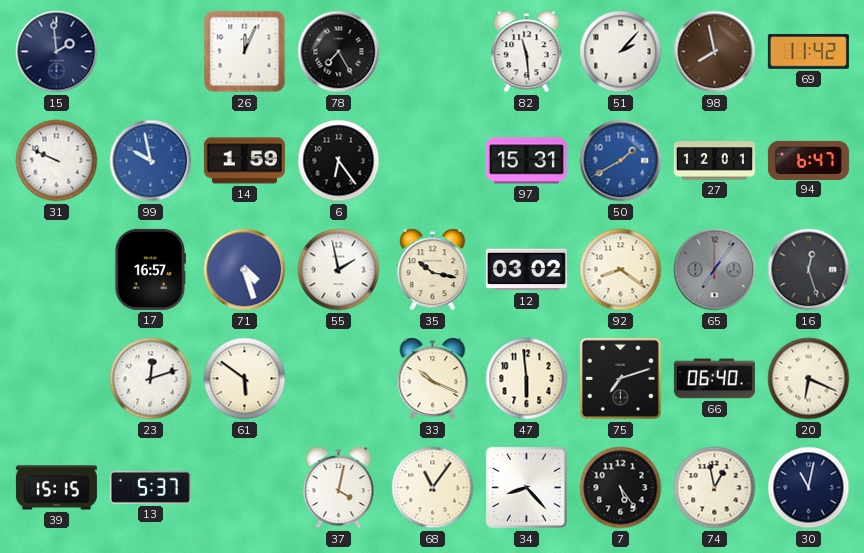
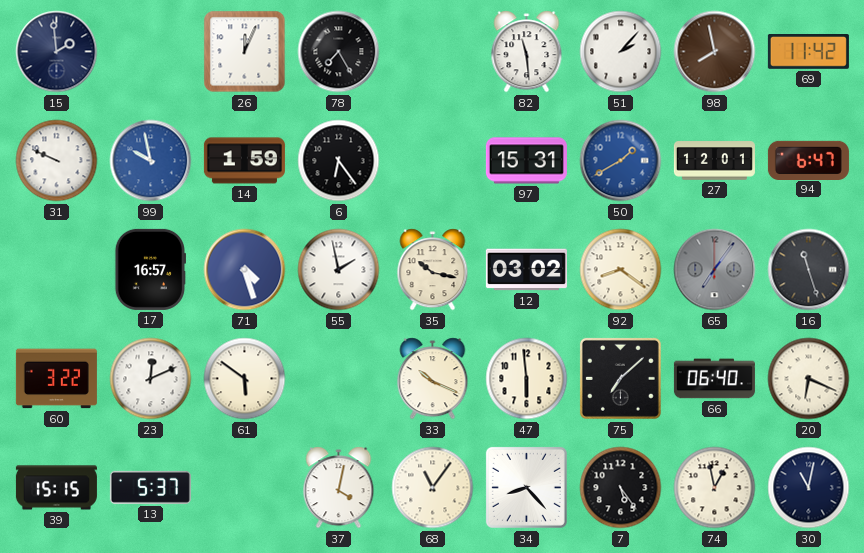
16: 12:27 -> 11:27
60: none -> 3:22
23: 12:12 -> 12:11
75: 7:12 -> 7:08
